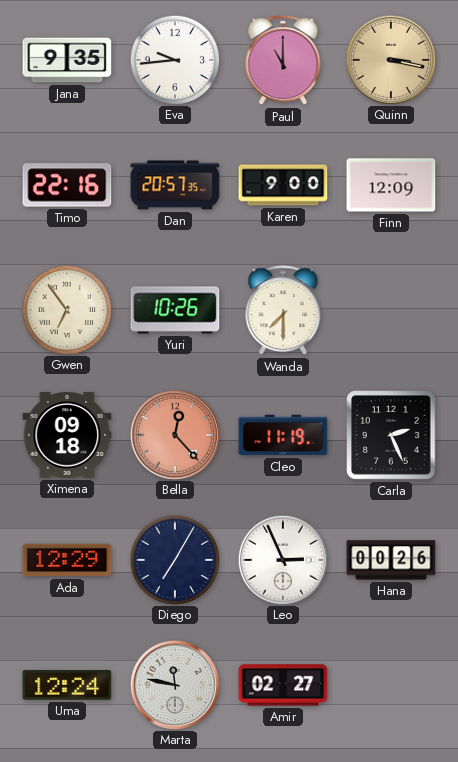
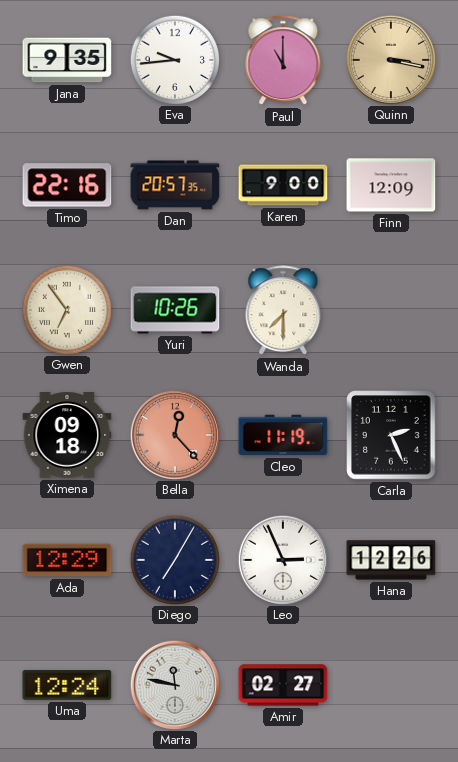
Hana: 00:26 -> 12:26
